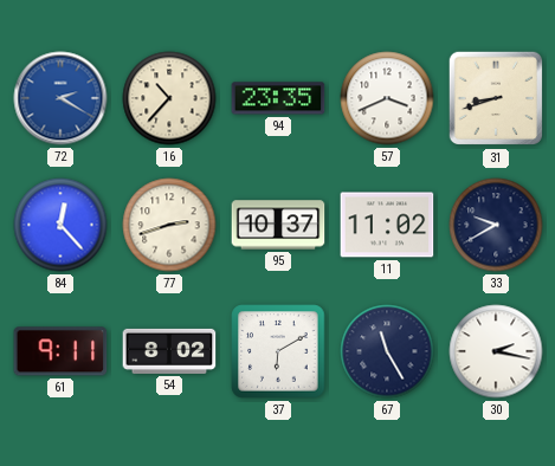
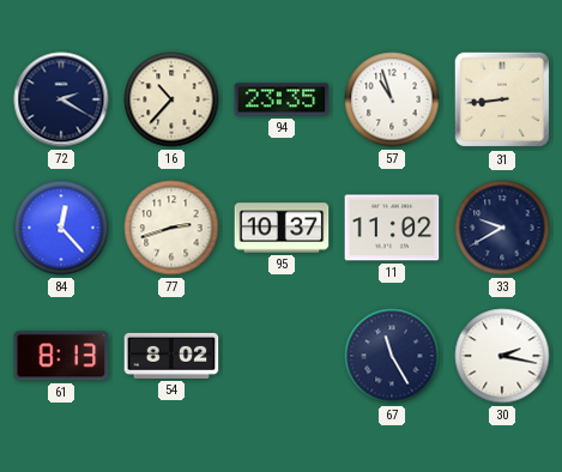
72 dial: blue -> navy
57: 3:41 -> 10:57
31: 8:42 -> 8:44
61: 9:11 -> 8:13
37: 6:10 -> none
